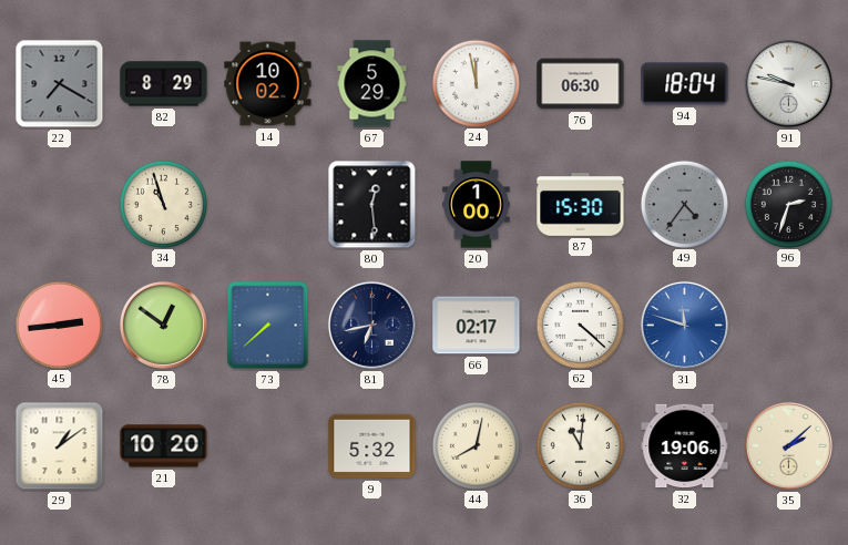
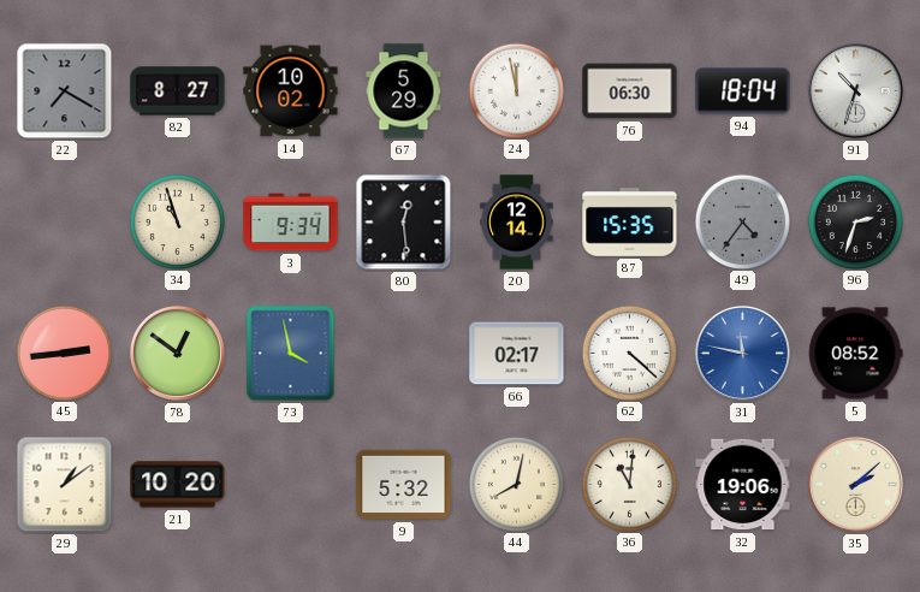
82: 8:29 -> 8:27
91: 9:47 -> 10:33
3: none -> 9:34
20: 1:00 -> 12:14
87: 15:30 -> 15:35
73: 7:38 -> 3:58
81: 6:43 -> none
31: 11:48 -> 11:47
5: none -> 08:52
